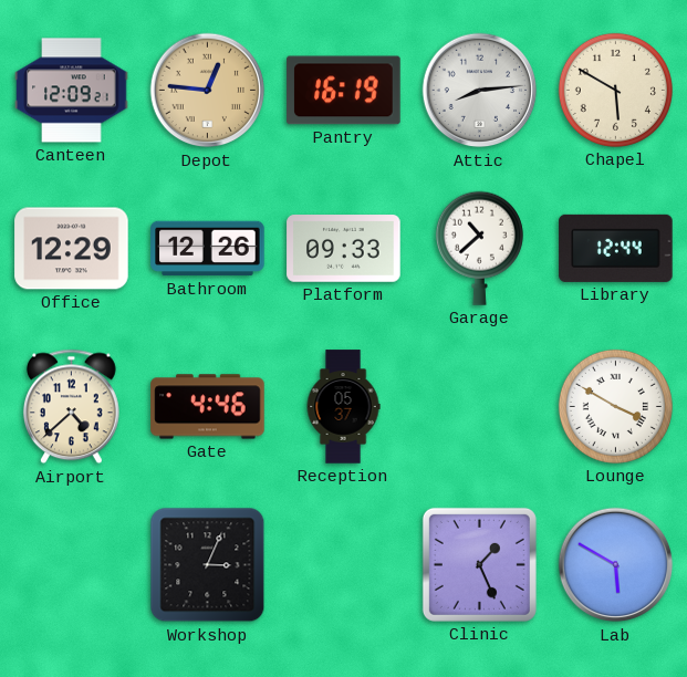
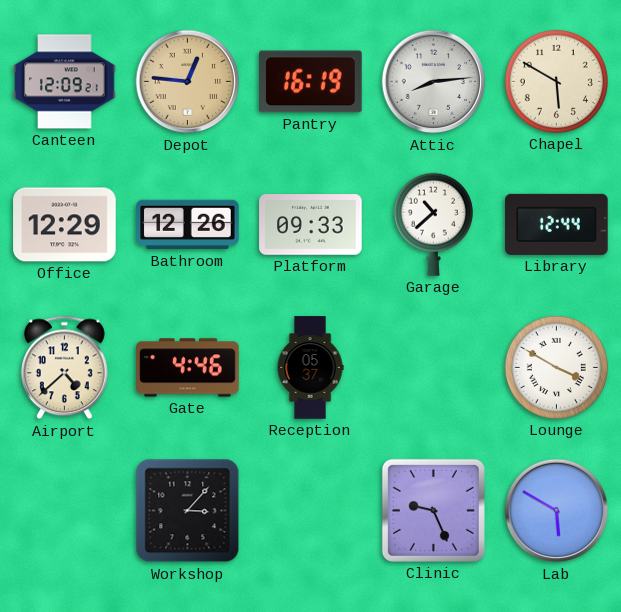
Workshop: 3:04 -> 3:07
Clinic: 1:26 -> 9:26
